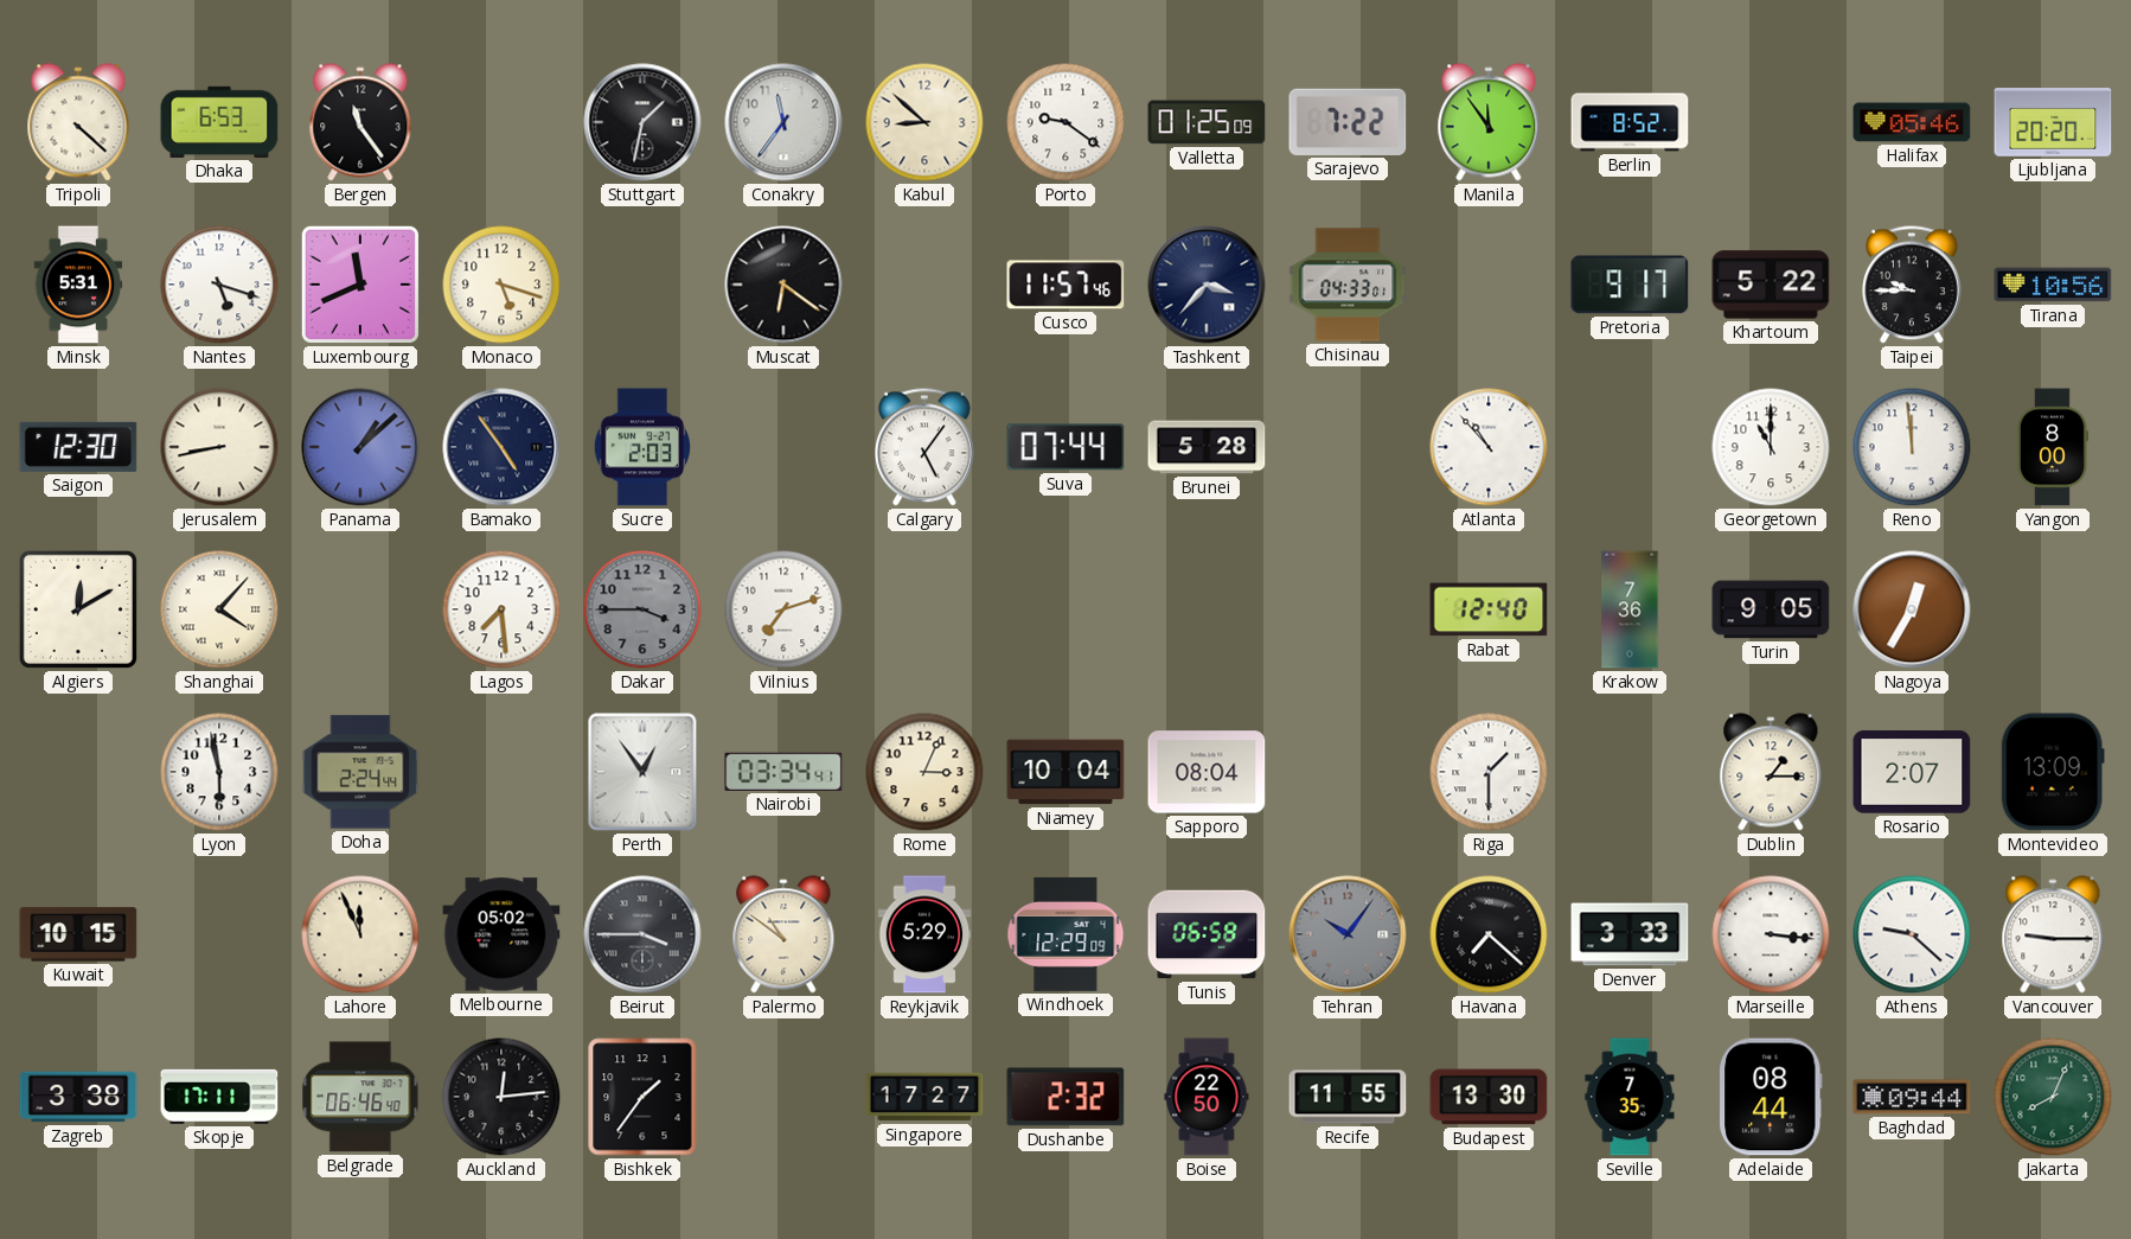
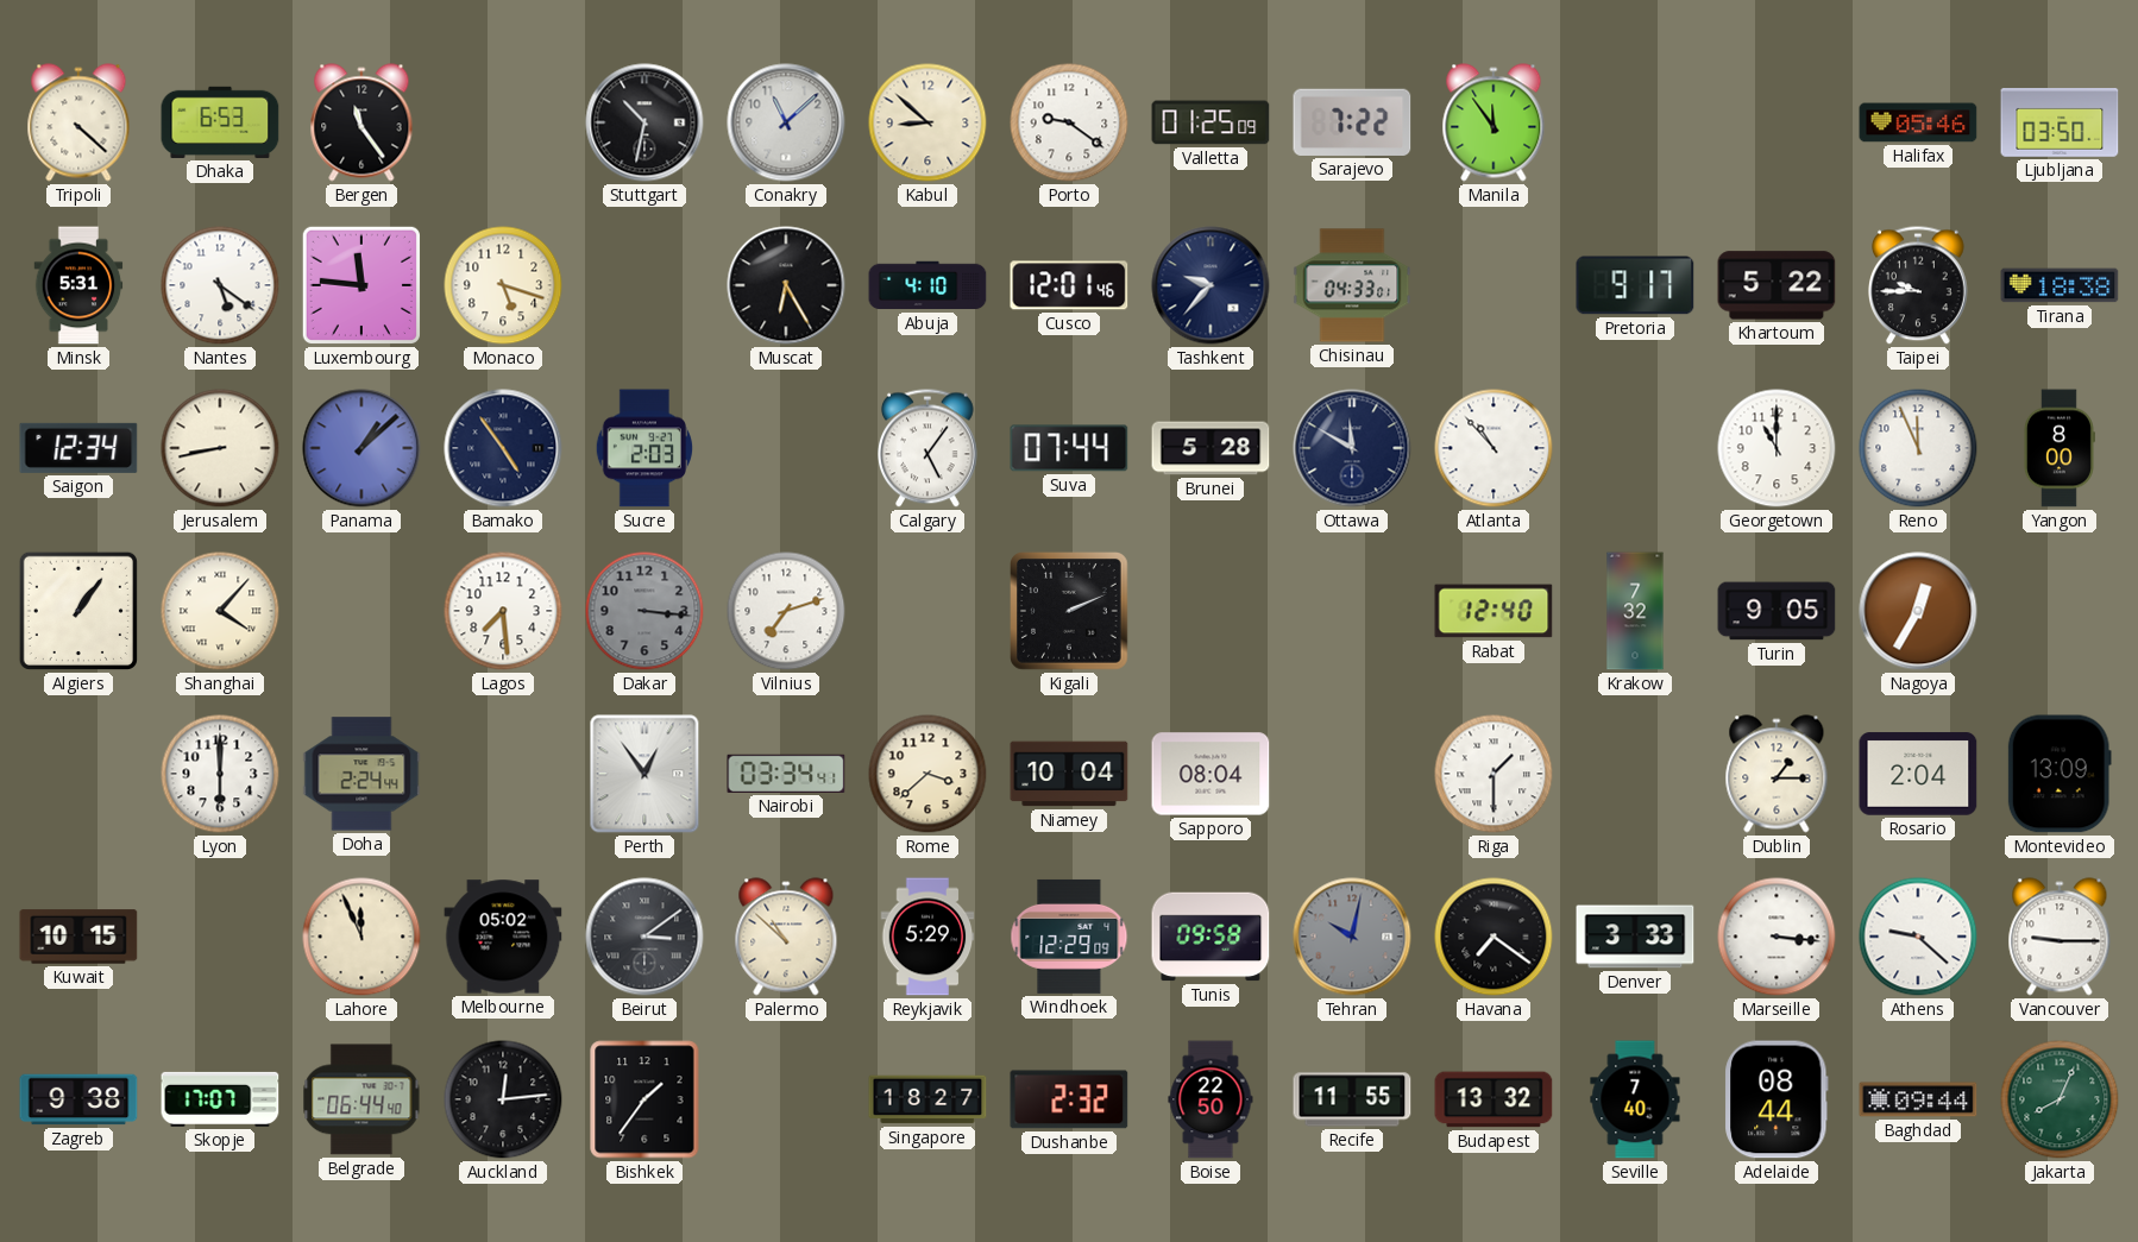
Stuttgart: 1:32 -> 10:32
Conakry: 11:36 -> 11:08
Berlin: 8:52 -> none
Ljubljana: 20:20 -> 03:50
Nantes: 5:18 -> 5:21
Luxembourg: 11:41 -> 11:46
Muscat: 6:21 -> 6:25
Abuja: none -> 4:10
Cusco: 11:57 -> 12:01
Tashkent: 3:37 -> 9:37
Tirana: 10:56 -> 18:38
Saigon: 12:30 -> 12:34
Ottawa: none -> 11:50
Reno: 11:59 -> 11:56
Algiers: 12:10 -> 1:06
Dakar: 3:45 -> 3:16
Kigali: none -> 2:11
Krakow: 7:36 -> 7:32
Lyon: 5:58 -> 6:00
Rome: 3:04 -> 3:38
Rosario: 2:07 -> 2:04
Beirut: 3:45 -> 3:09
Palermo: 10:51 -> 10:52
Tunis: 06:58 -> 09:58
Tehran: 10:06 -> 10:02
Havana: 7:22 -> 7:21
Zagreb: 3:38 -> 9:38
Skopje: 17:11 -> 17:07
Belgrade: 06:46 -> 06:44
Singapore: 17:27 -> 18:27
Budapest: 13:30 -> 13:32
Seville: 7:35 -> 7:40
